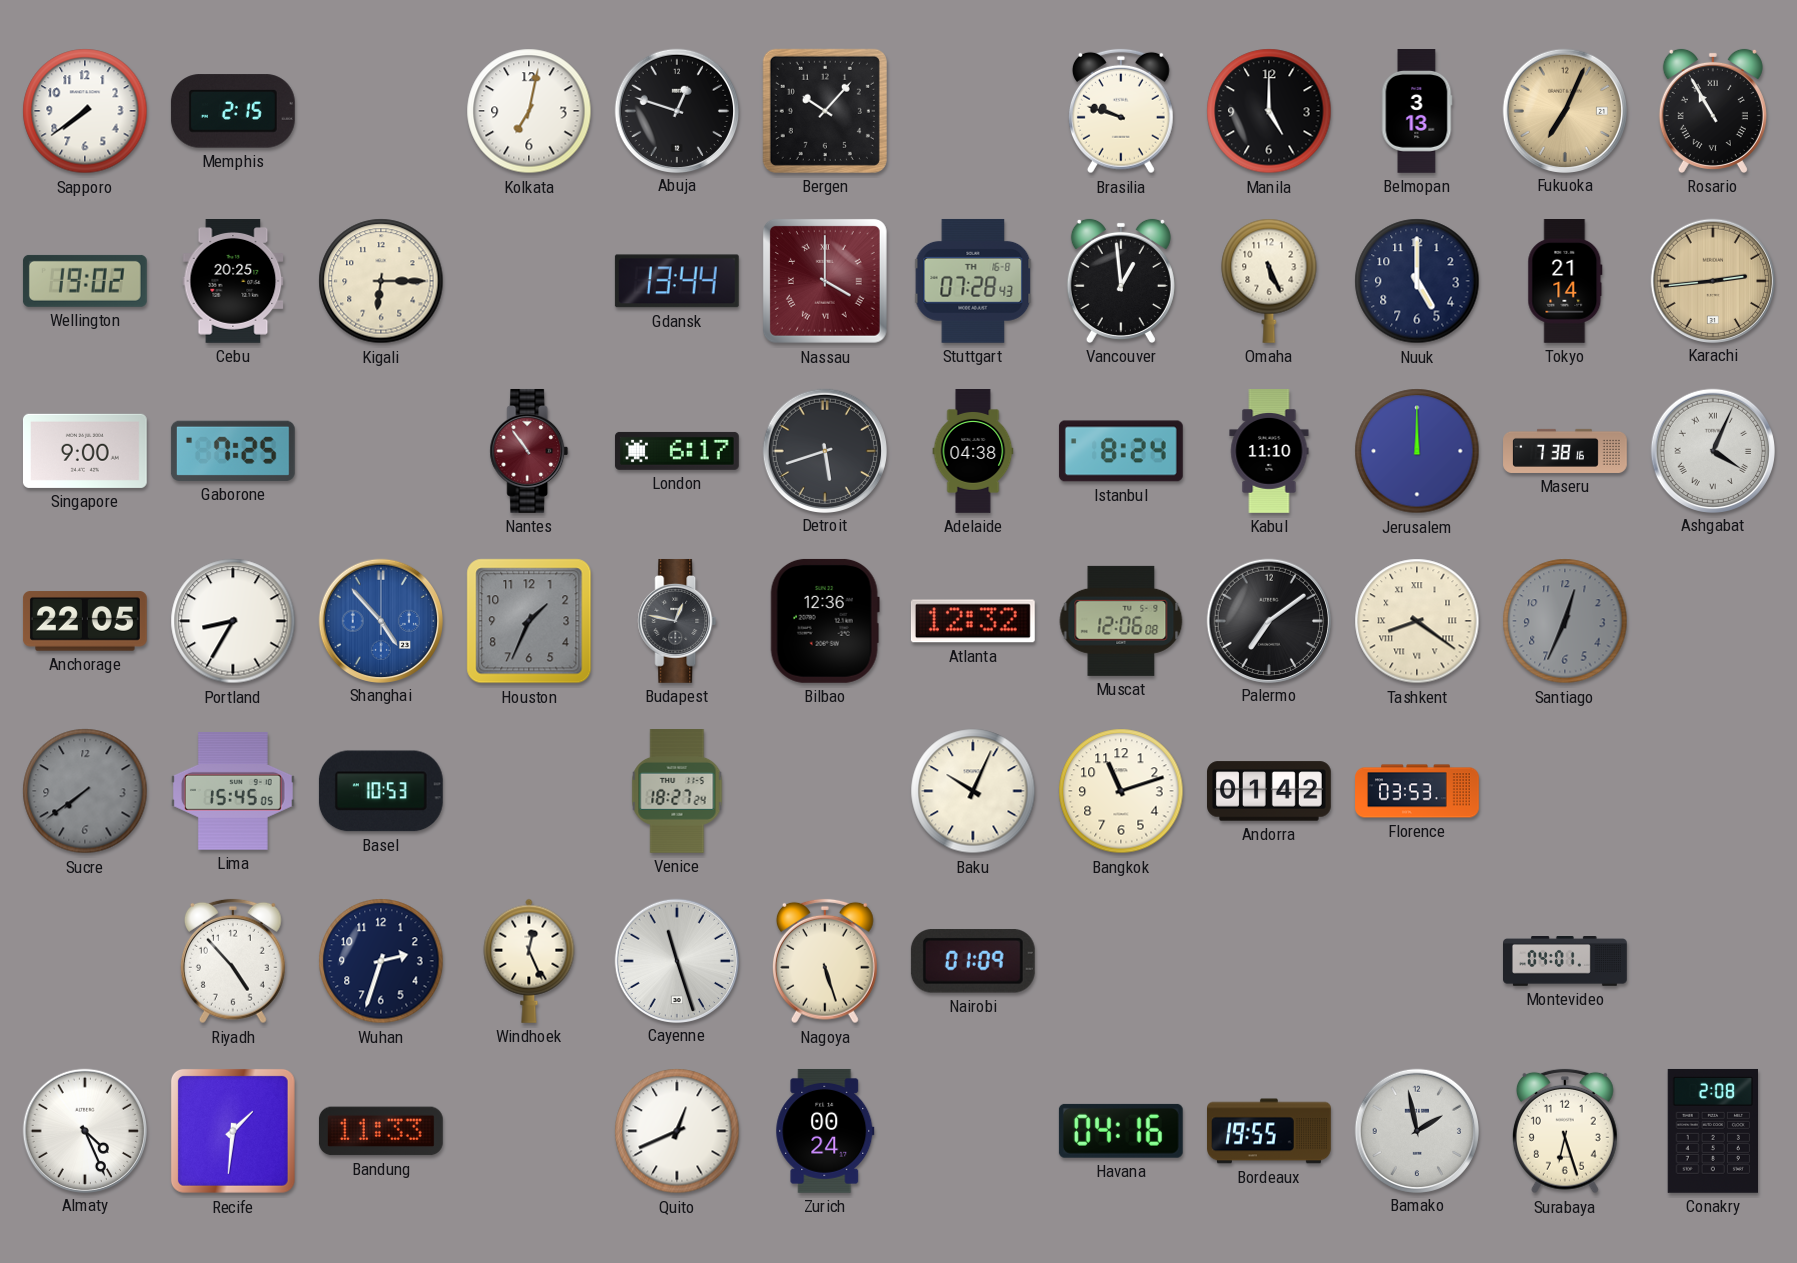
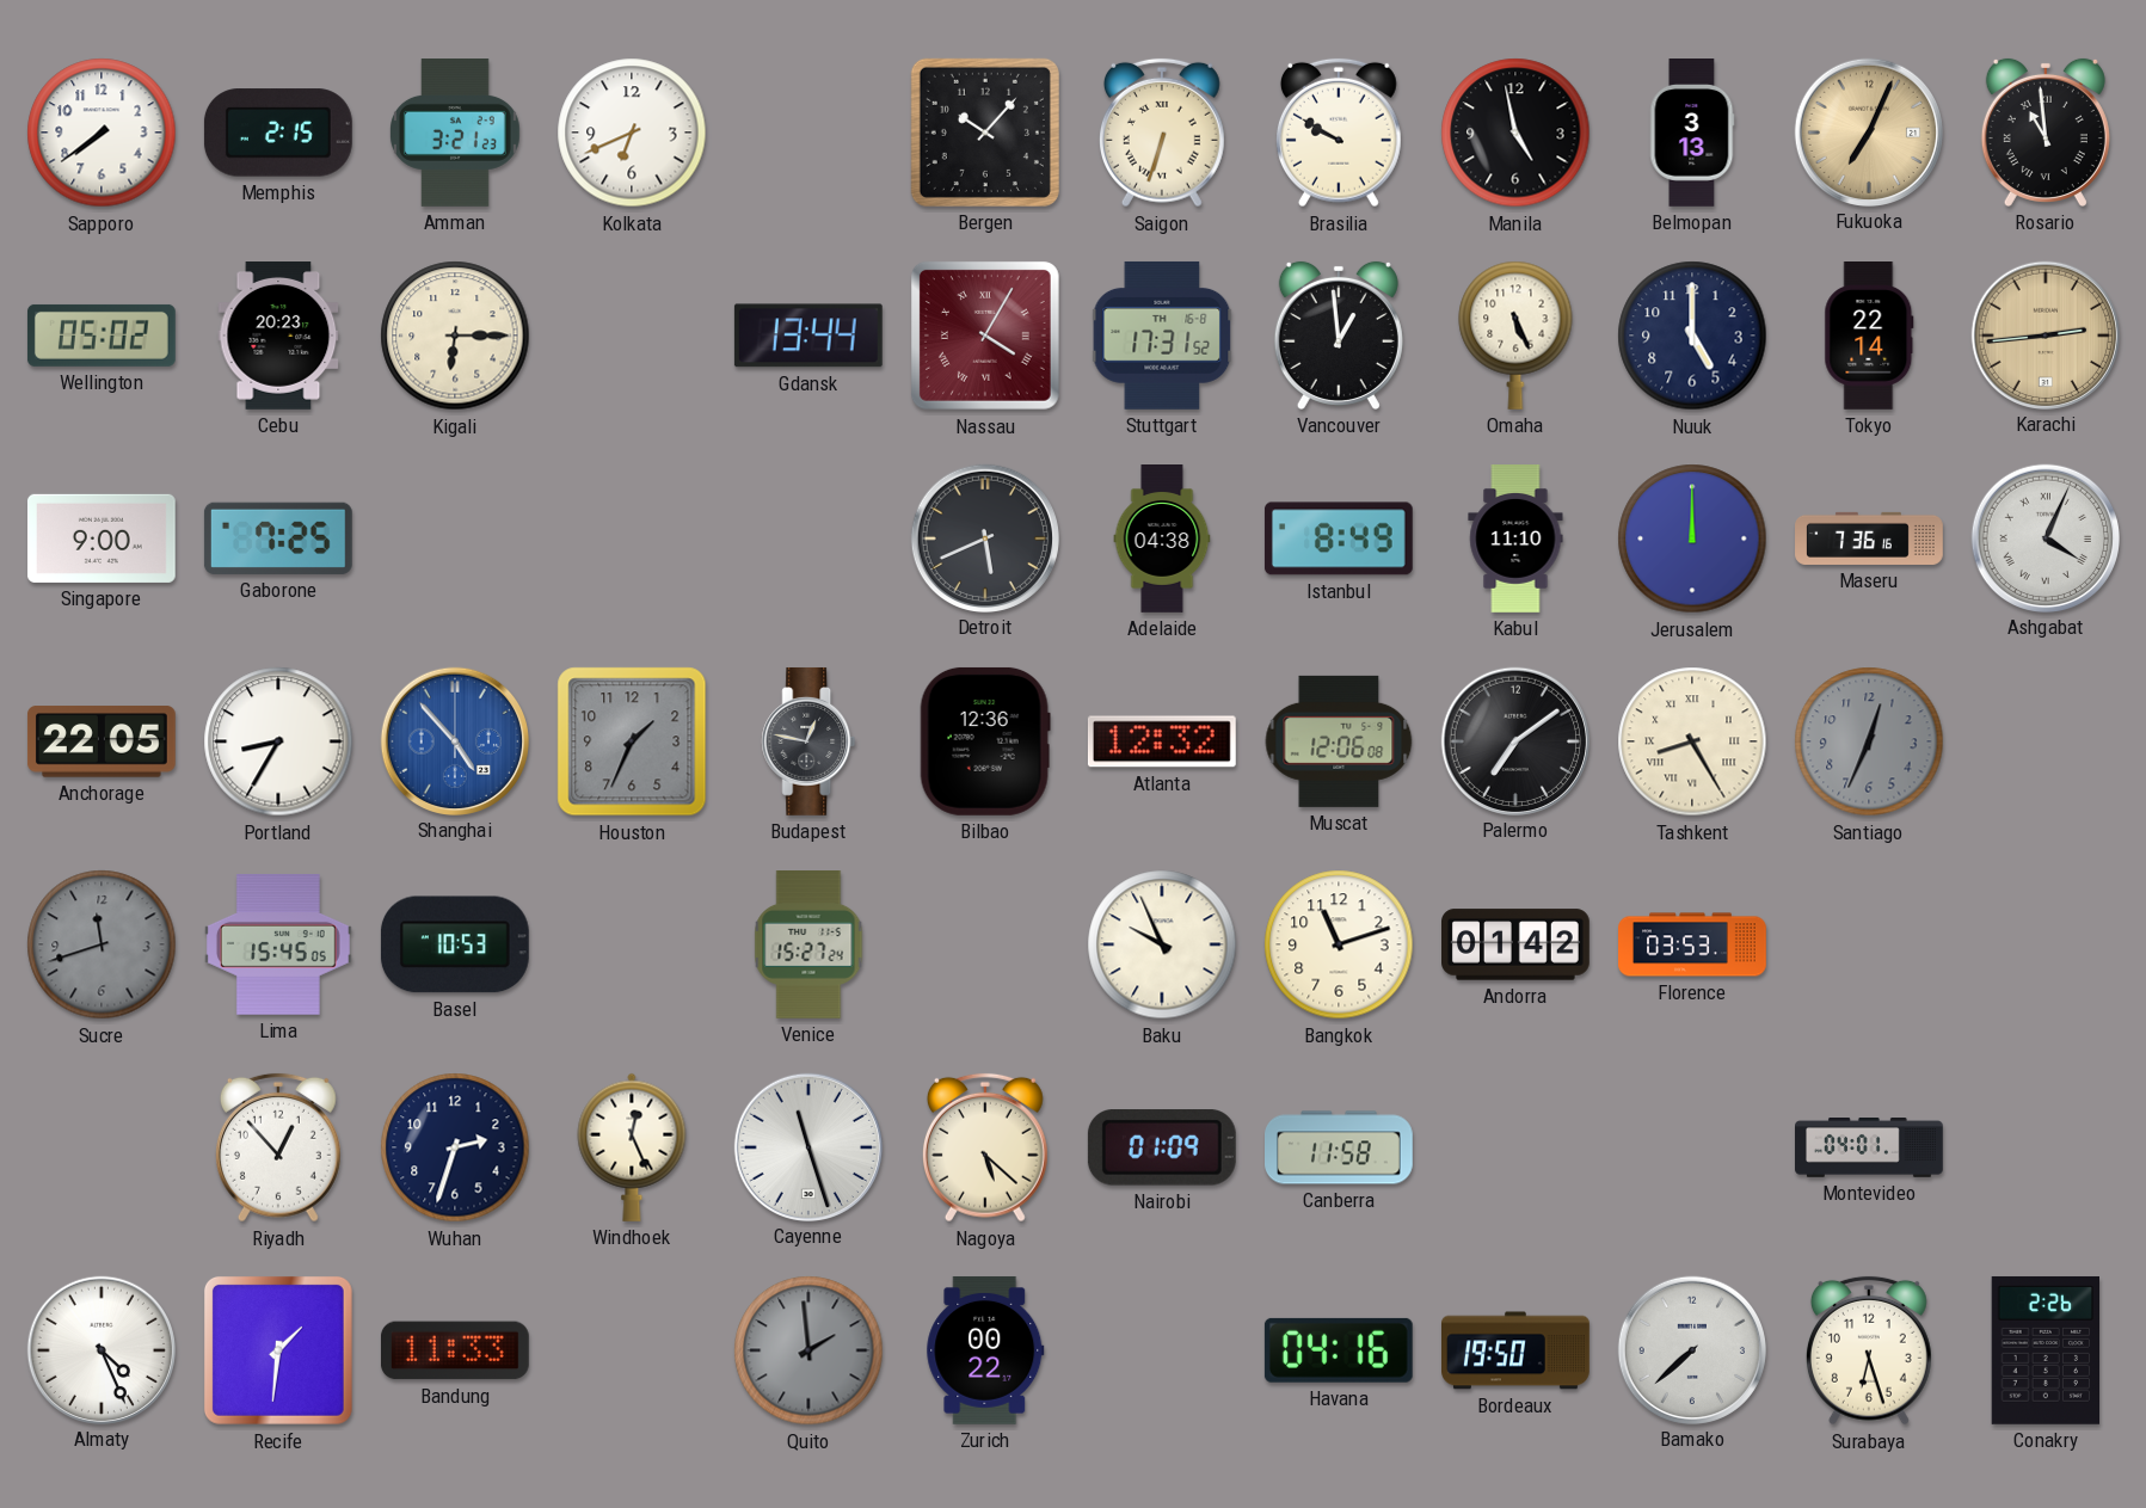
Amman: none -> 3:21
Kolkata: 7:02 -> 6:41
Abuja: 12:48 -> none
Saigon: none -> 6:33
Brasilia: 9:48 -> 9:50
Manila: 5:00 -> 4:58
Rosario: 10:55 -> 10:59
Wellington: 19:02 -> 05:02
Cebu: 20:25 -> 20:23
Nassau: 4:00 -> 4:05
Stuttgart: 07:28 -> 17:31
Tokyo: 21:14 -> 22:14
Nantes: 10:54 -> none
London: 6:17 -> none
Detroit: 5:42 -> 5:41
Istanbul: 8:24 -> 8:49
Maseru: 7:38 -> 7:36
Tashkent: 8:21 -> 8:25
Sucre: 7:39 -> 11:42
Venice: 18:27 -> 15:27
Baku: 10:04 -> 9:56
Riyadh: 4:53 -> 12:53
Nagoya: 5:27 -> 5:22
Canberra: none -> 11:58
Quito: 12:41 -> 1:59
Quito dial: white -> grey
Zurich: 00:24 -> 00:22
Bordeaux: 19:55 -> 19:50
Bamako: 1:58 -> 7:38
Conakry: 2:08 -> 2:26
